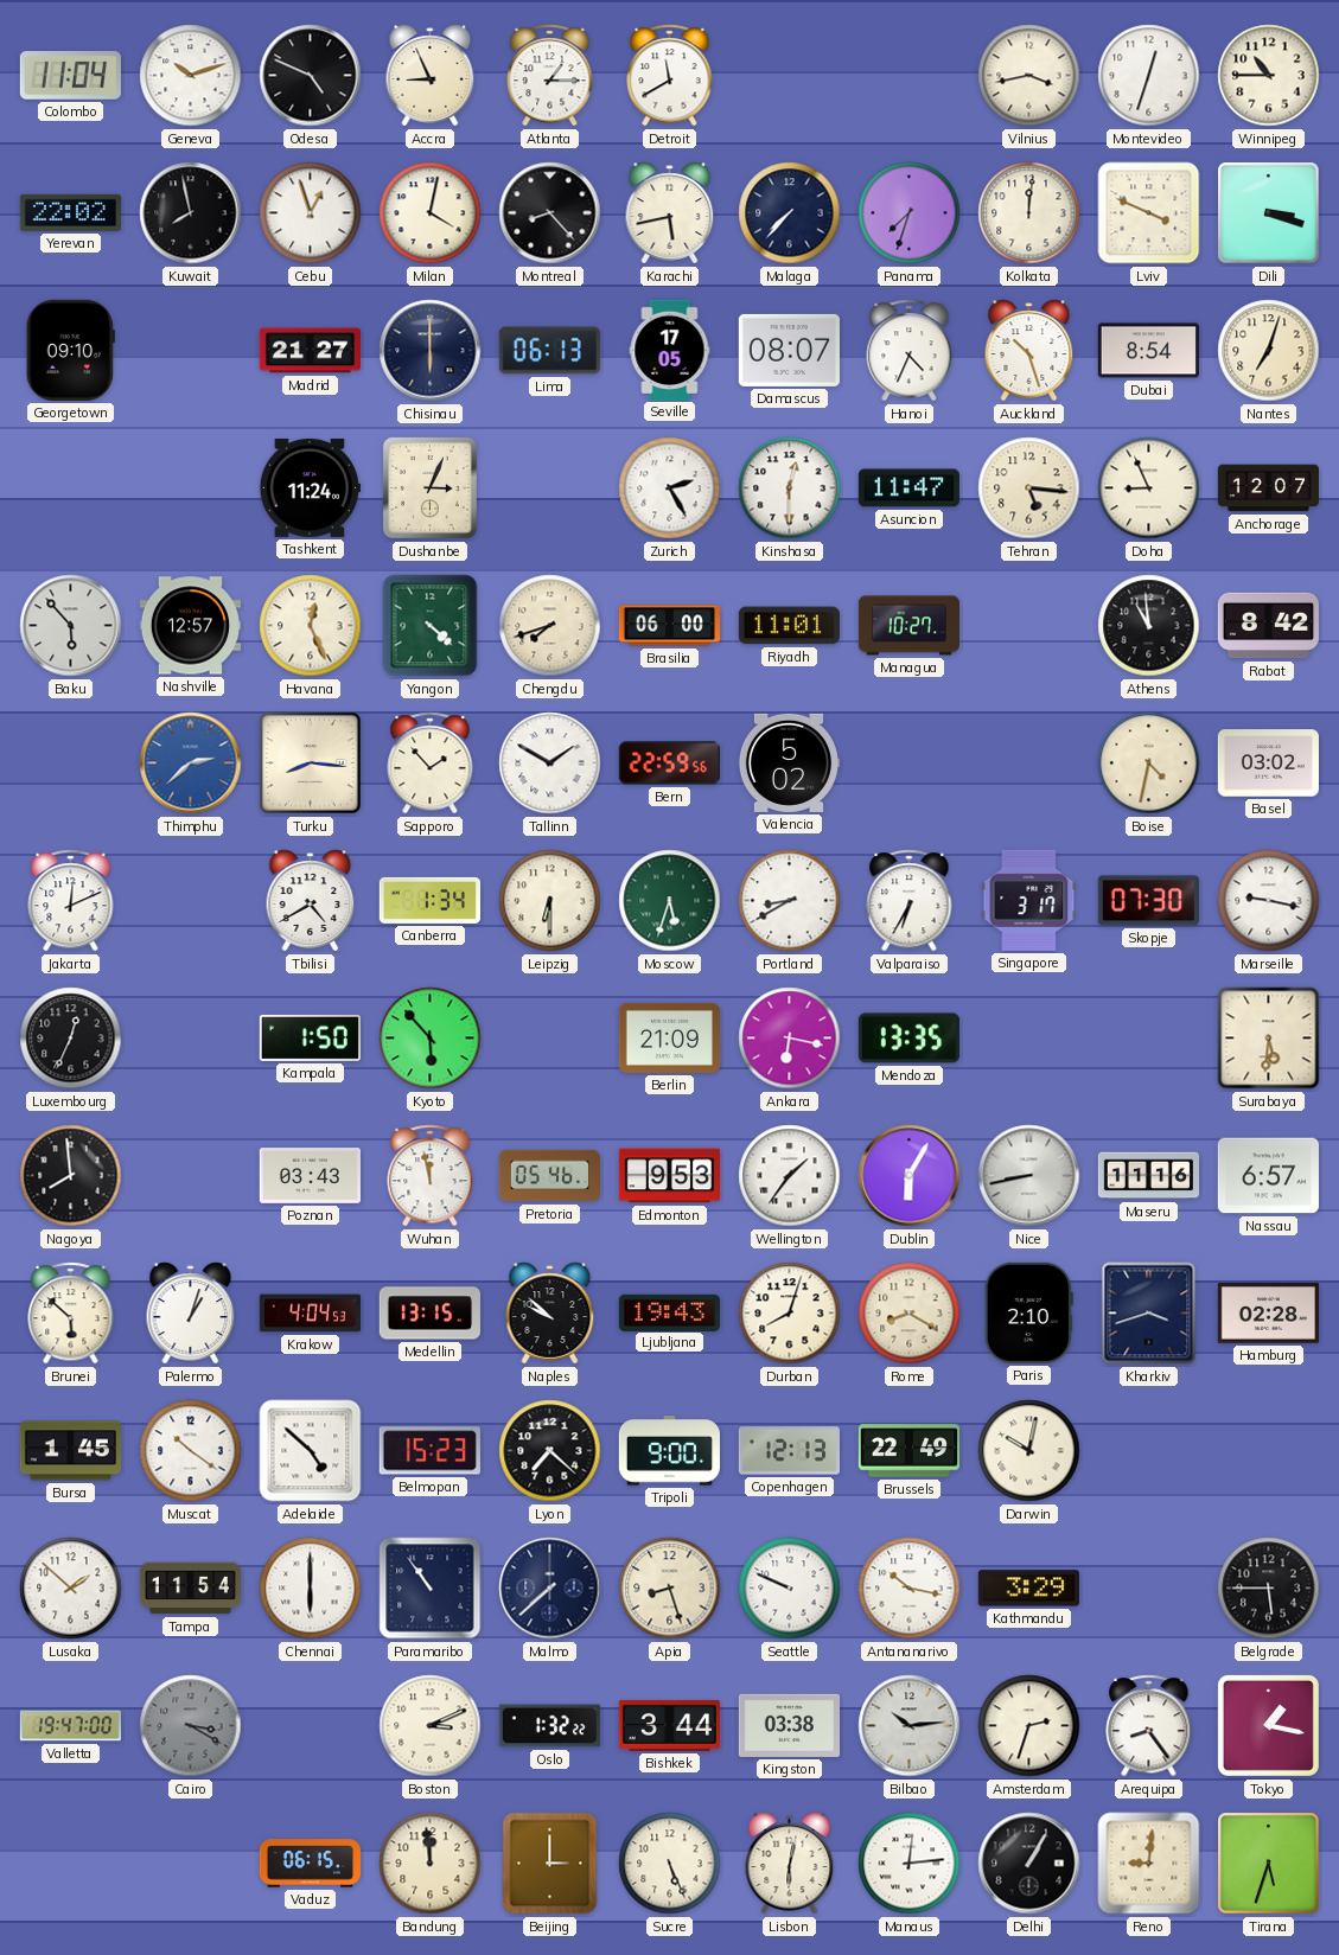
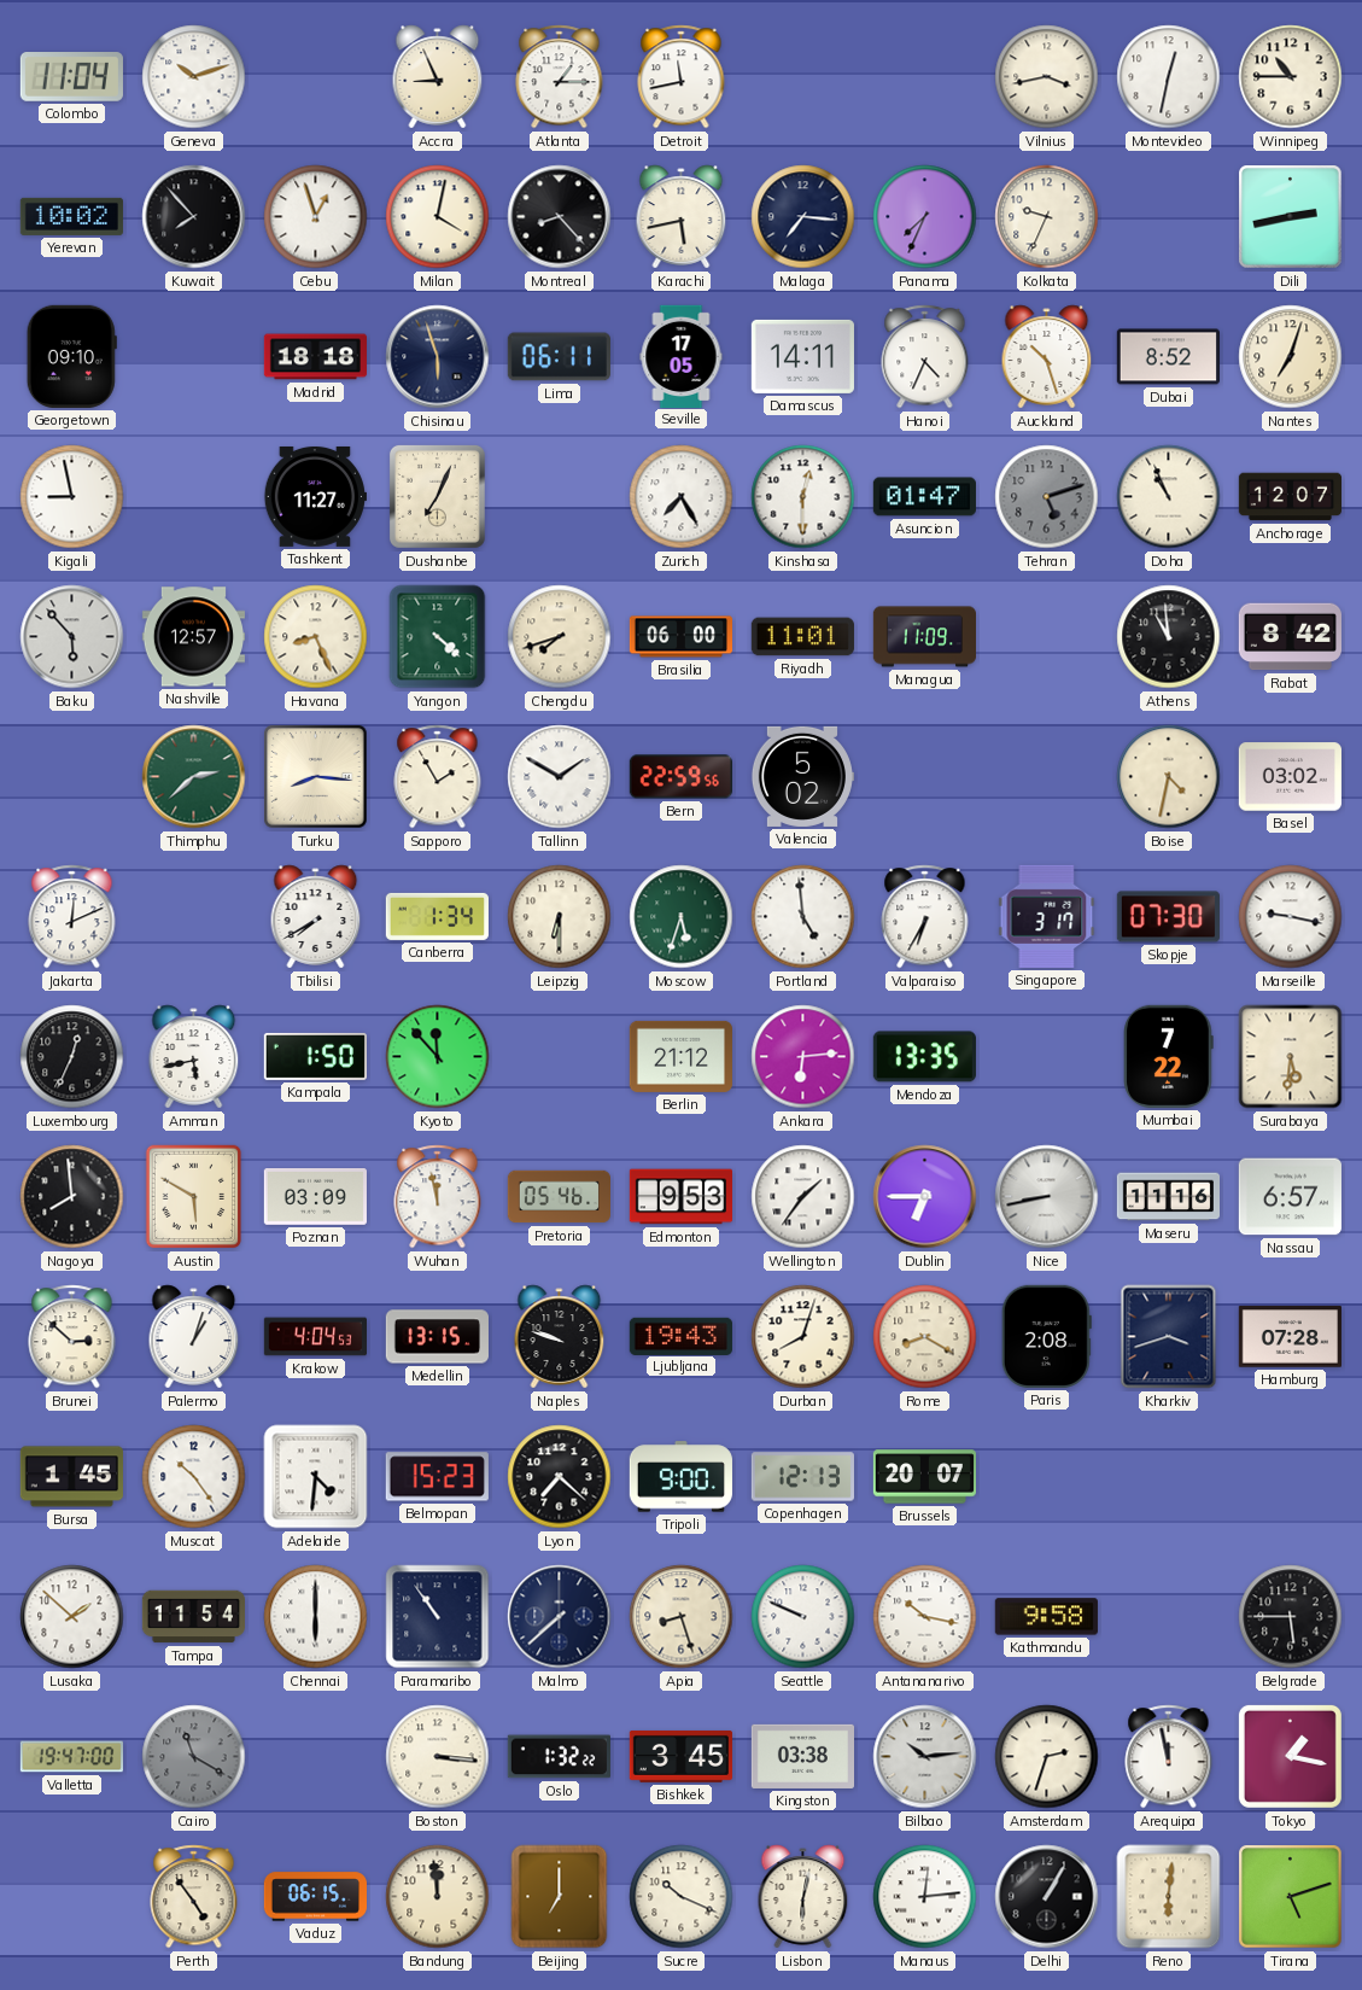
Odesa: 4:49 -> none
Detroit: 11:40 -> 11:43
Montevideo: 12:33 -> 12:32
Yerevan: 22:02 -> 10:02
Kuwait: 7:58 -> 7:53
Malaga: 7:37 -> 7:16
Panama: 7:33 -> 7:34
Kolkata: 12:01 -> 9:34
Lviv: 3:49 -> none
Dili: 3:18 -> 2:43
Madrid: 21:27 -> 18:18
Chisinau: 6:00 -> 5:57
Lima: 06:13 -> 06:11
Damascus: 08:07 -> 14:11
Dubai: 8:54 -> 8:52
Kigali: none -> 8:58
Tashkent: 11:24 -> 11:27
Dushanbe: 3:04 -> 7:04
Zurich: 2:25 -> 7:25
Asuncion: 11:47 -> 01:47
Tehran: 5:16 -> 5:12
Tehran dial: cream -> grey
Doha: 8:56 -> 10:56
Havana: 12:26 -> 8:26
Managua: 10:27 -> 11:09
Thimphu dial: blue -> green
Sapporo: 1:53 -> 1:55
Tbilisi: 4:40 -> 7:40
Portland: 8:40 -> 4:59
Amman: none -> 5:43
Kyoto: 5:53 -> 11:53
Berlin: 21:09 -> 21:12
Ankara: 6:17 -> 6:14
Mumbai: none -> 7:22
Austin: none -> 5:50
Poznan: 03:43 -> 03:09
Dublin: 6:05 -> 6:45
Brunei: 5:52 -> 2:52
Naples: 9:52 -> 9:48
Paris: 2:10 -> 2:08
Hamburg: 02:28 -> 07:28
Muscat: 10:21 -> 10:24
Adelaide: 4:52 -> 4:31
Brussels: 22:49 -> 20:07
Darwin: 10:02 -> none
Kathmandu: 3:29 -> 9:58
Cairo: 3:20 -> 11:20
Boston: 3:11 -> 3:16
Bishkek: 3:44 -> 3:45
Arequipa: 8:24 -> 11:58
Perth: none -> 4:54
Beijing: 3:00 -> 7:00
Sucre: 5:26 -> 10:19
Reno: 9:01 -> 6:01
Tirana: 5:33 -> 5:12
